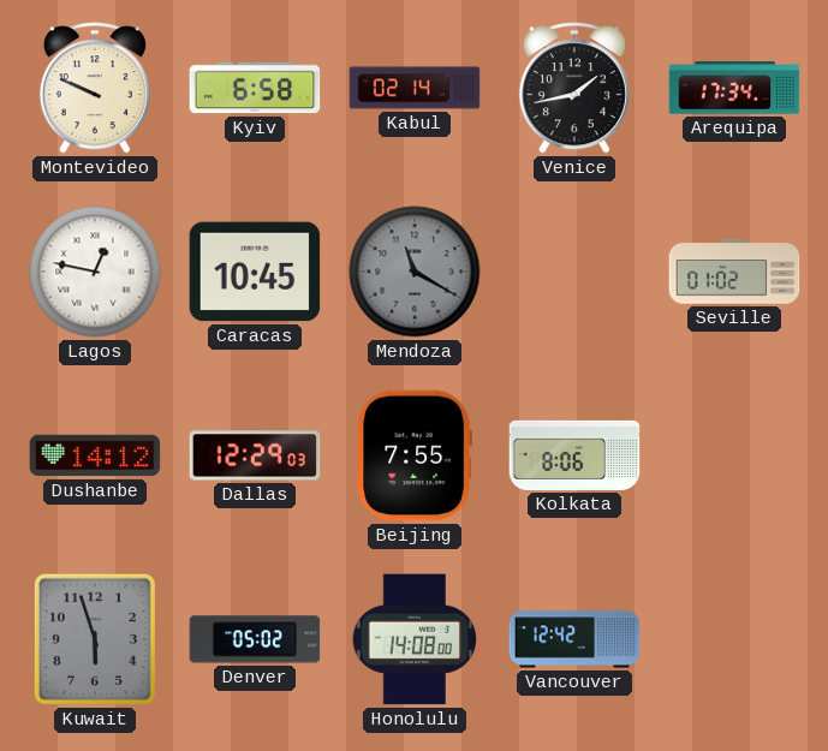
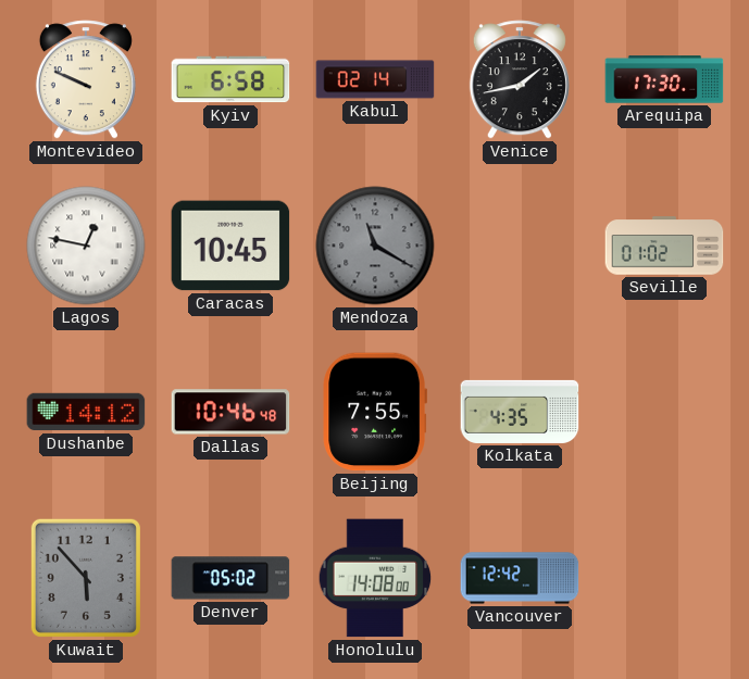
Arequipa: 17:34 -> 17:30
Dallas: 12:29 -> 10:46
Kolkata: 8:06 -> 4:35
Kuwait: 5:57 -> 5:53
